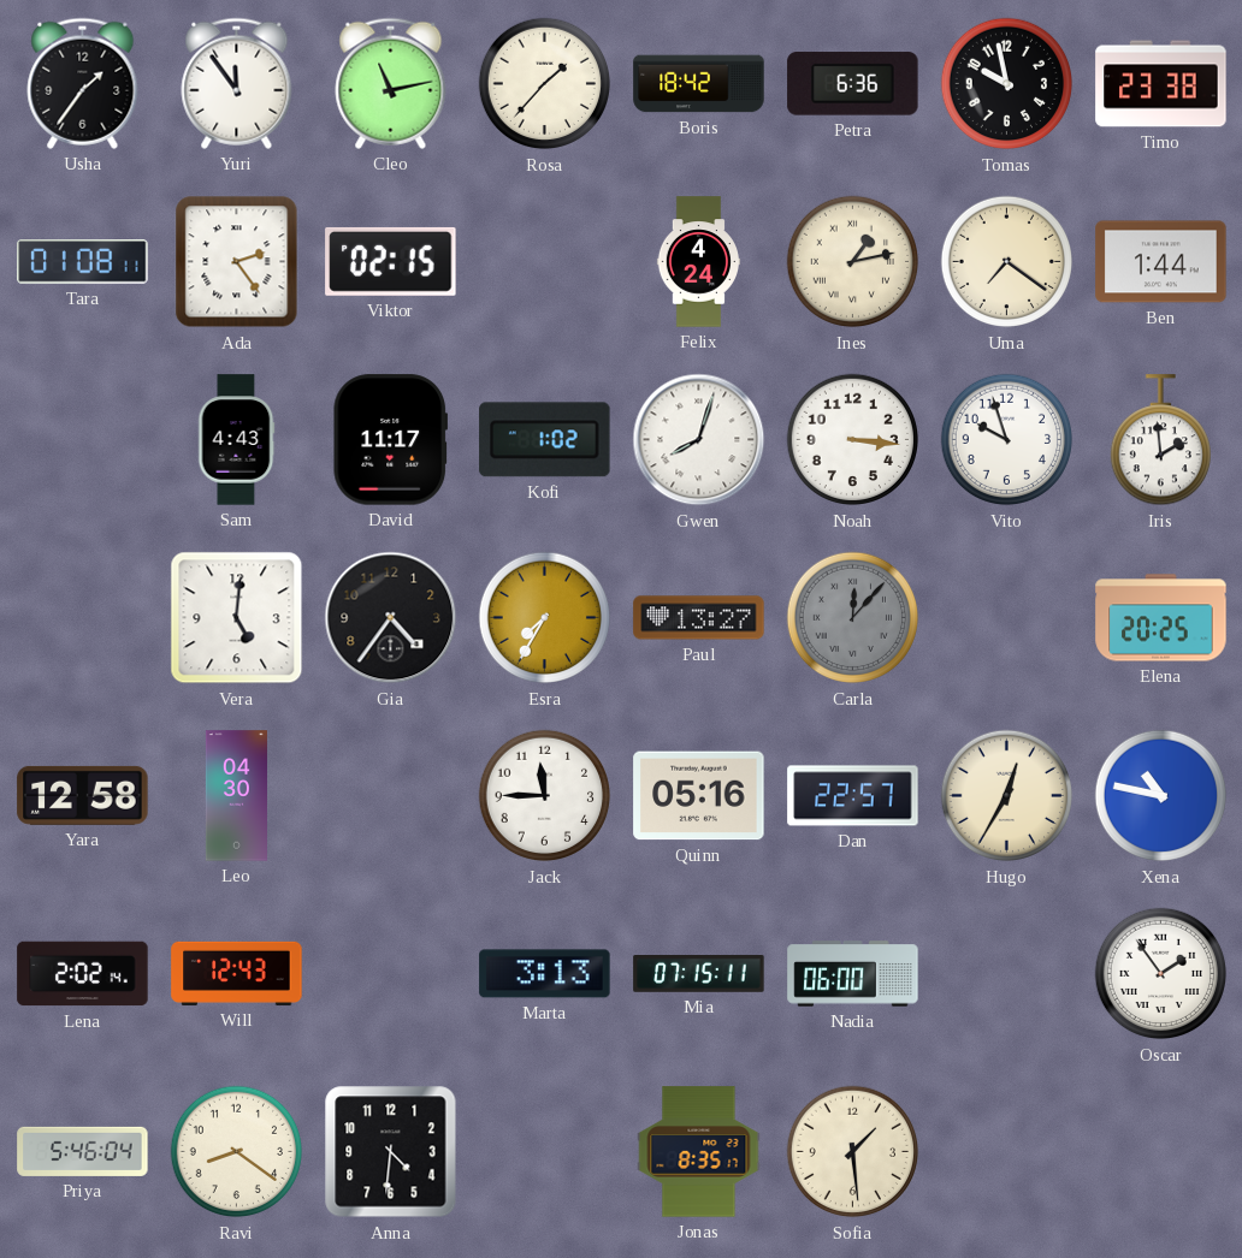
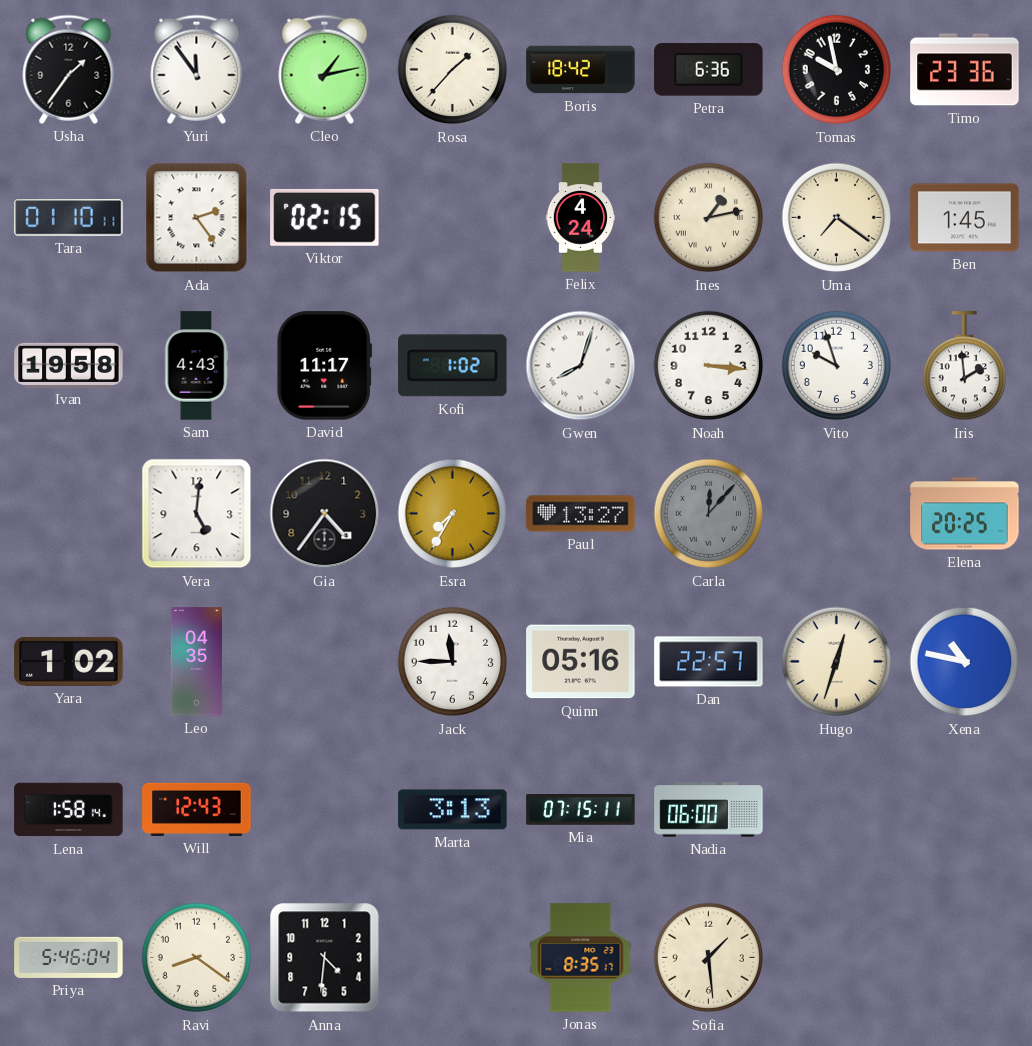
Cleo: 11:13 -> 1:13
Timo: 23:38 -> 23:36
Tara: 01:08 -> 01:10
Ben: 1:44 -> 1:45
Ivan: none -> 19:58
Yara: 12:58 -> 1:02
Leo: 04:30 -> 04:35
Hugo: 12:35 -> 12:33
Lena: 2:02 -> 1:58
Oscar: 1:54 -> none
